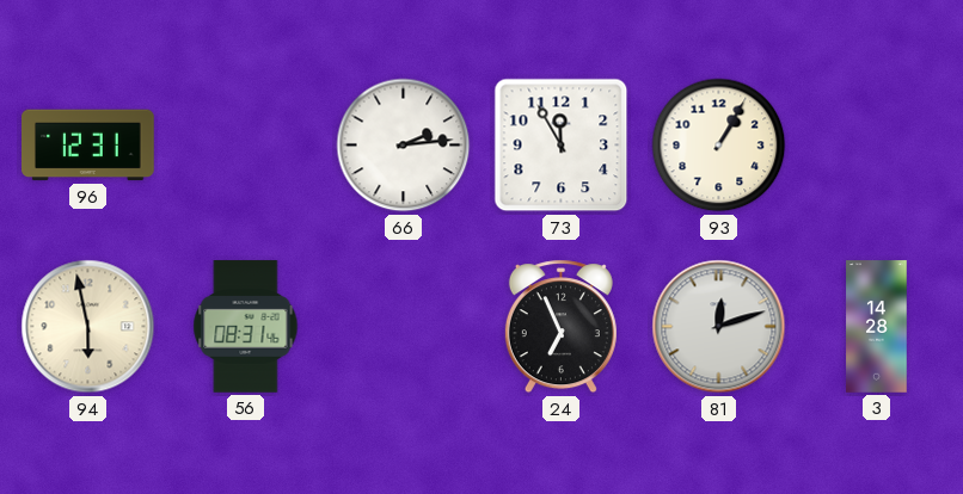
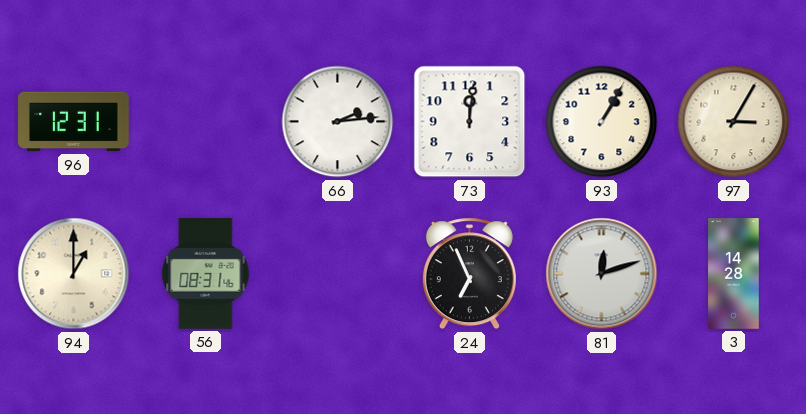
73: 11:55 -> 12:01
97: none -> 3:05
94: 5:58 -> 1:00
